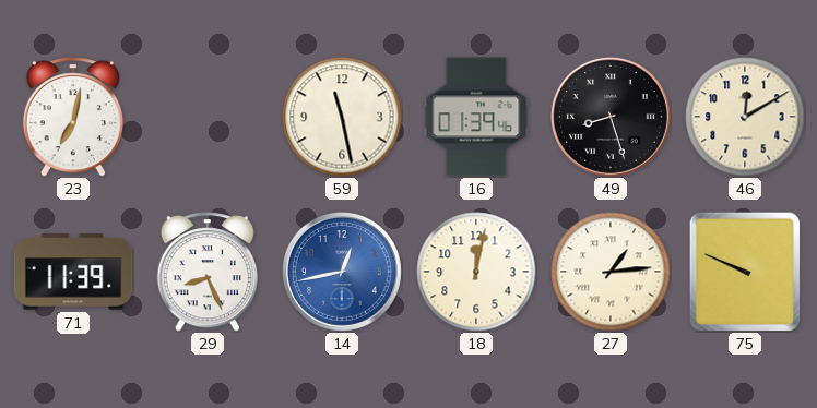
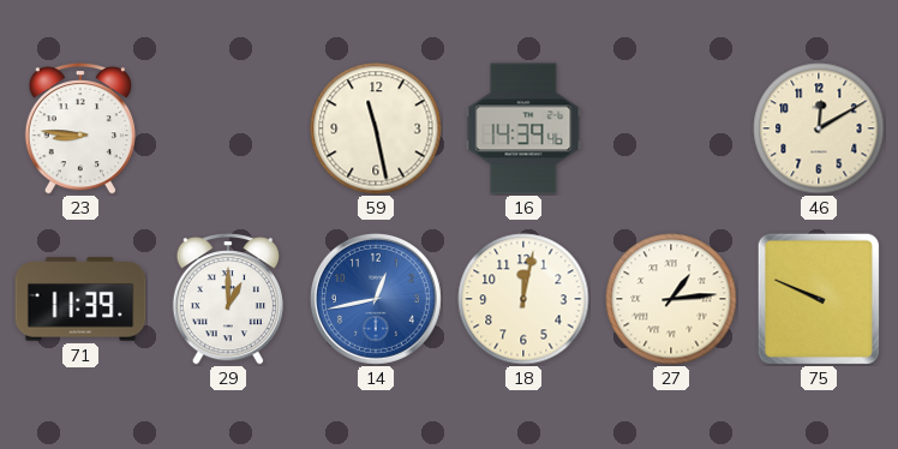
23: 7:02 -> 8:46
16: 01:39 -> 14:39
49: 8:27 -> none
29: 8:26 -> 1:00
